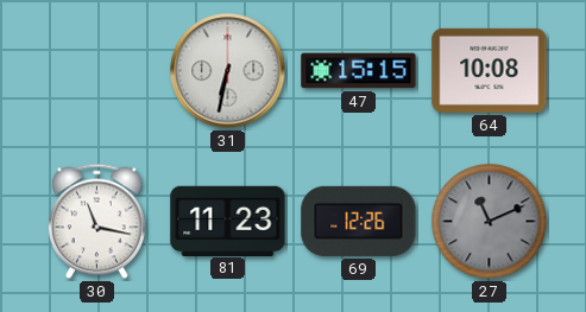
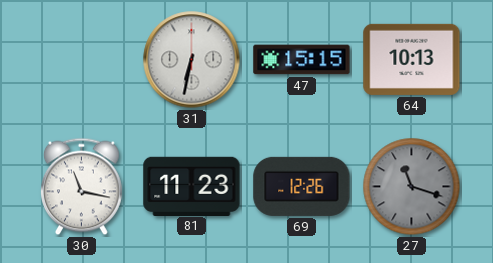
64: 10:08 -> 10:13
27: 11:11 -> 11:18
